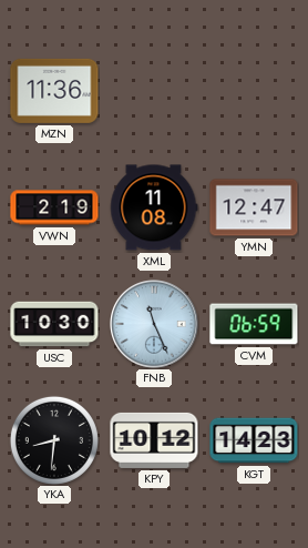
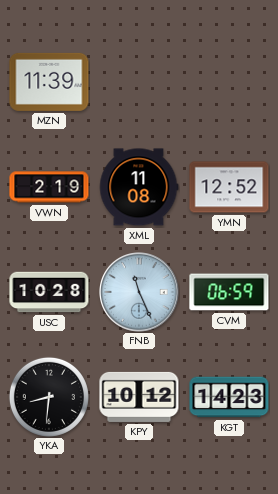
MZN: 11:36 -> 11:39
YMN: 12:47 -> 12:52
USC: 10:30 -> 10:28
